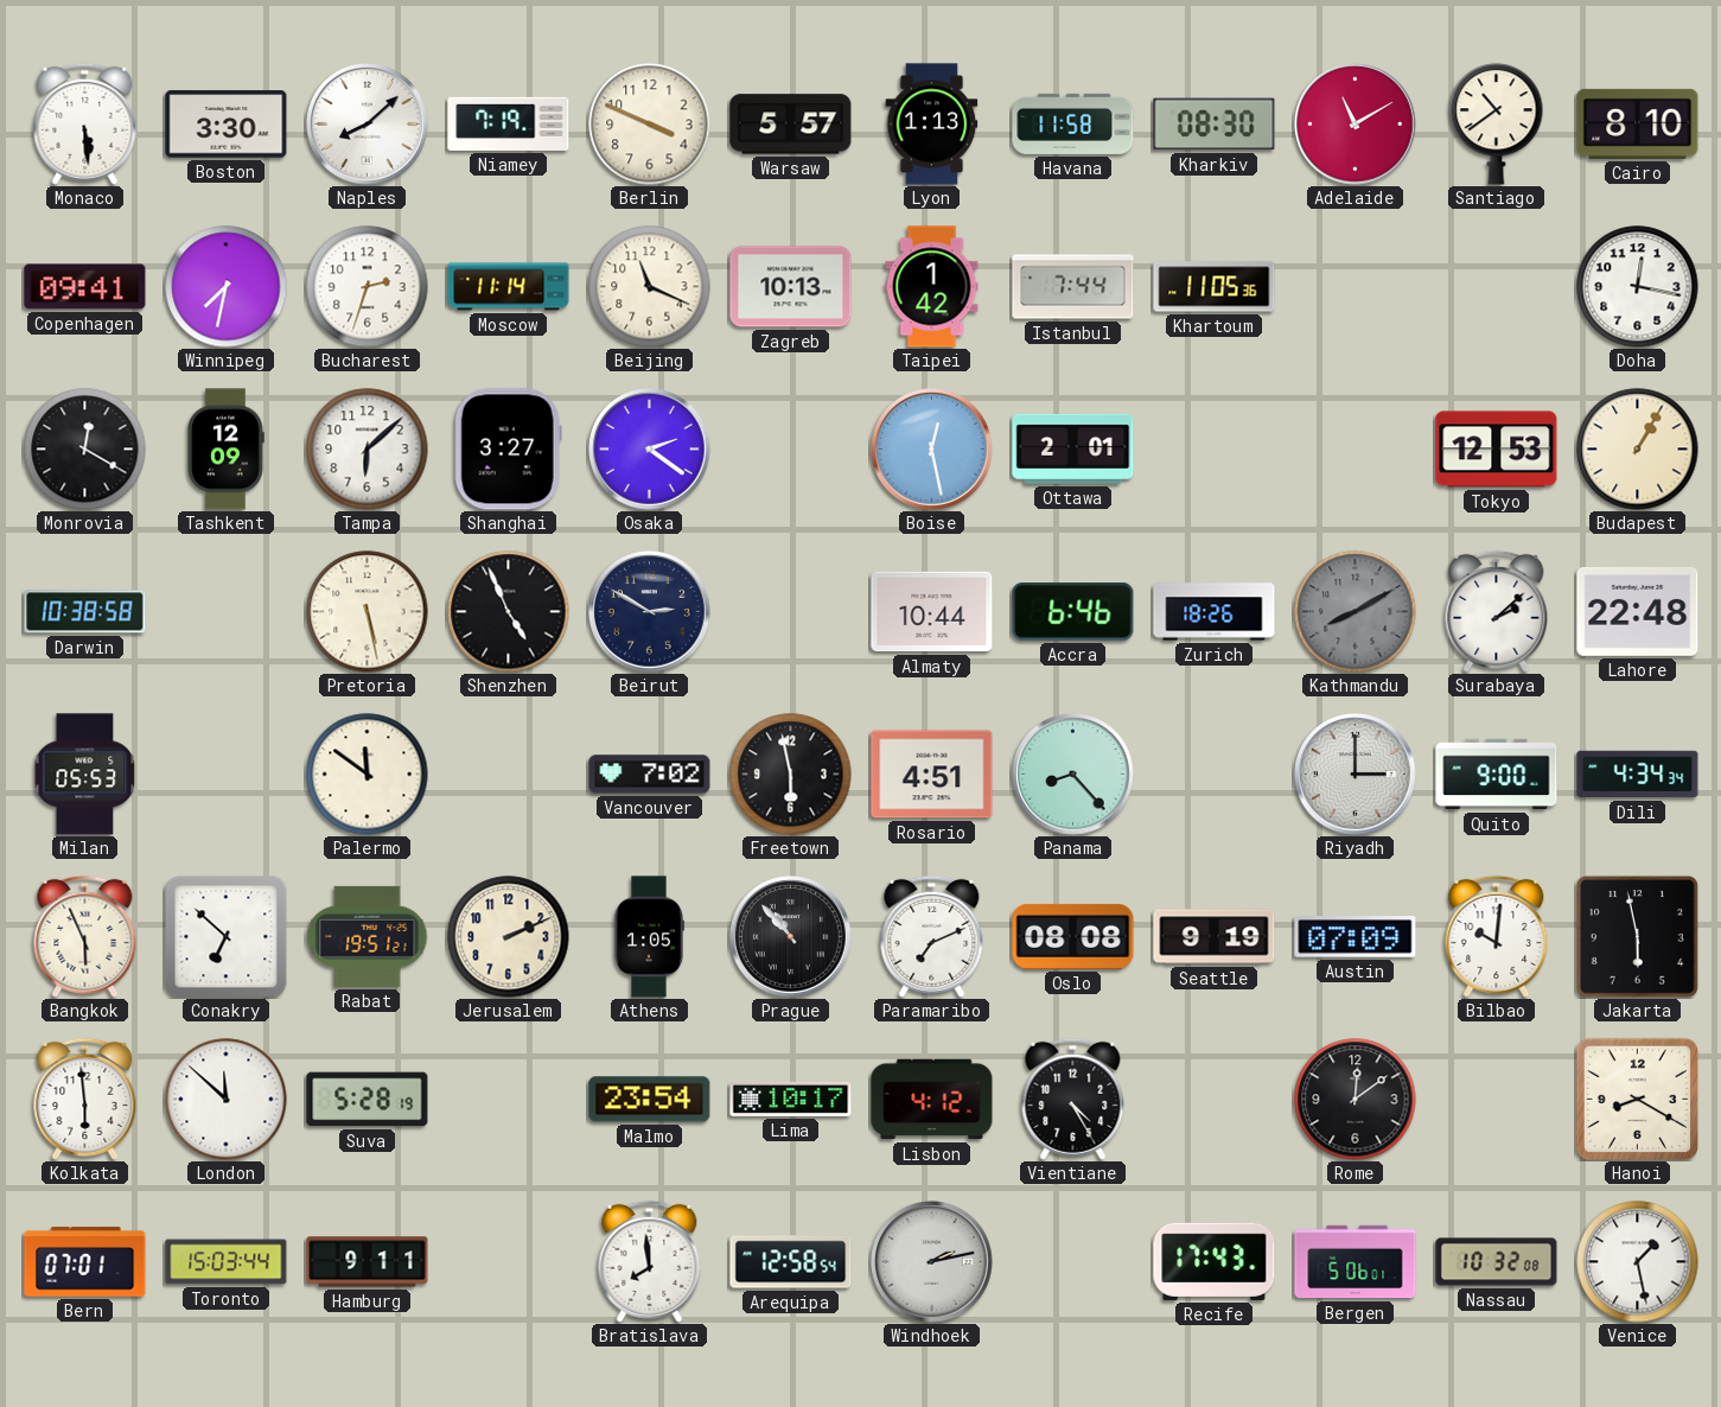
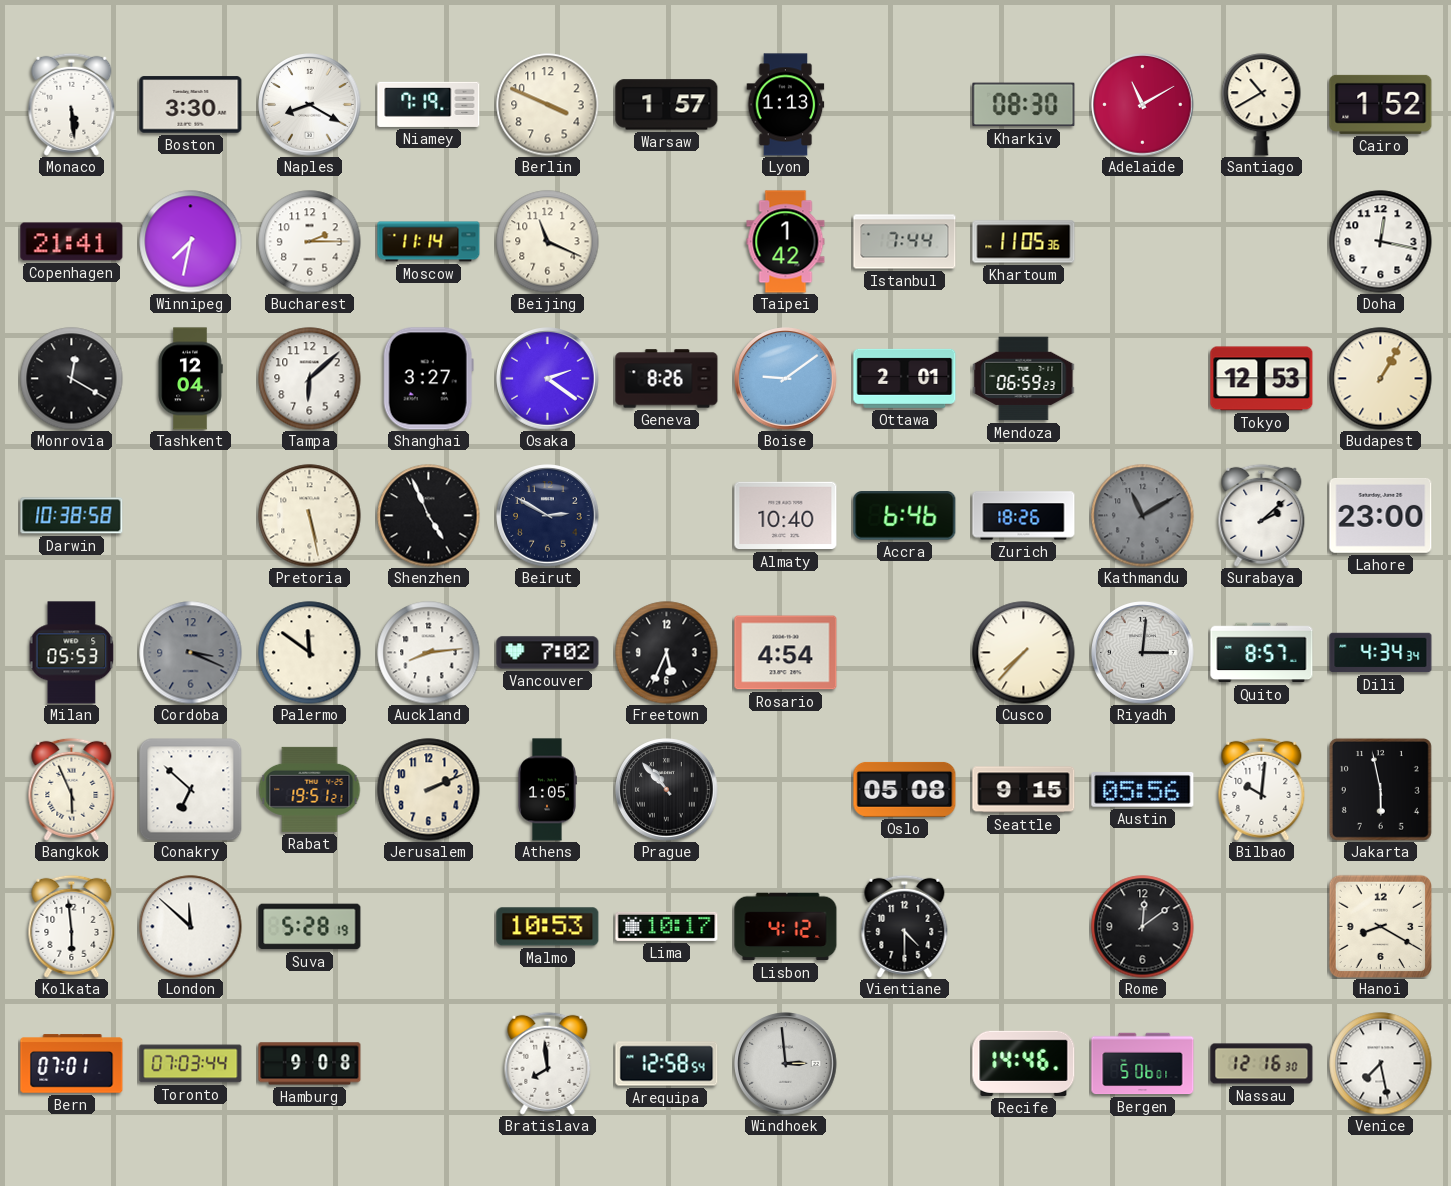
Naples: 8:08 -> 8:20
Warsaw: 5:57 -> 1:57
Havana: 11:58 -> none
Santiago: 10:39 -> 10:40
Cairo: 8:10 -> 1:52
Copenhagen: 09:41 -> 21:41
Bucharest: 2:33 -> 2:15
Zagreb: 10:13 -> none
Tashkent: 12:09 -> 12:04
Geneva: none -> 8:26
Boise: 12:28 -> 9:09
Mendoza: none -> 06:59
Almaty: 10:44 -> 10:40
Kathmandu: 8:10 -> 11:10
Lahore: 22:48 -> 23:00
Cordoba: none -> 3:19
Auckland: none -> 8:14
Freetown: 5:58 -> 5:34
Rosario: 4:51 -> 4:54
Panama: 8:23 -> none
Cusco: none -> 7:37
Riyadh: 3:00 -> 3:01
Quito: 9:00 -> 8:57
Paramaribo: 7:11 -> none
Oslo: 08:08 -> 05:08
Seattle: 9:19 -> 9:15
Austin: 07:09 -> 05:56
Malmo: 23:54 -> 10:53
Vientiane: 4:25 -> 4:30
Toronto: 15:03 -> 07:03
Hamburg: 9:11 -> 9:08
Windhoek: 2:13 -> 2:59
Recife: 17:43 -> 14:46
Nassau: 10:32 -> 12:16
Venice: 1:28 -> 7:28
